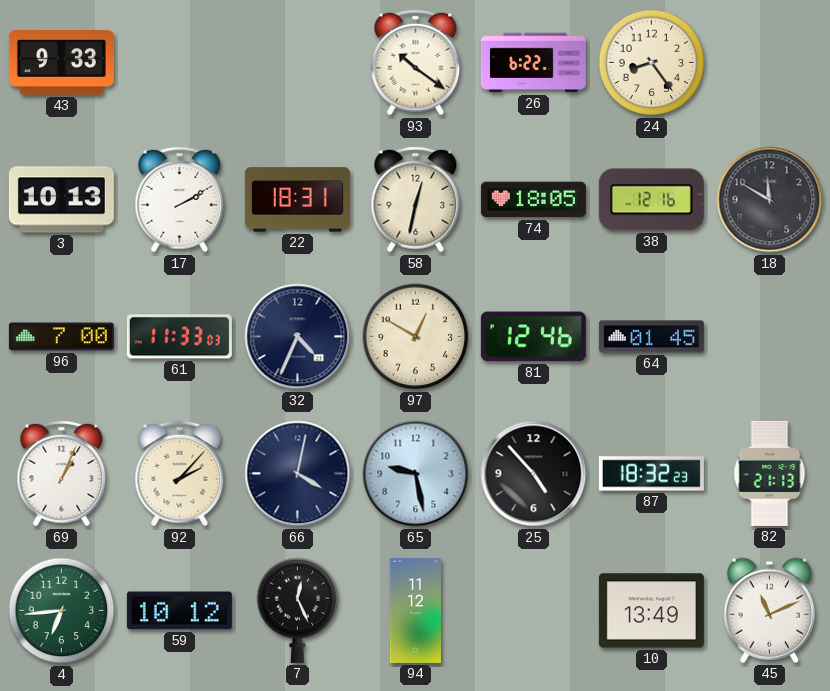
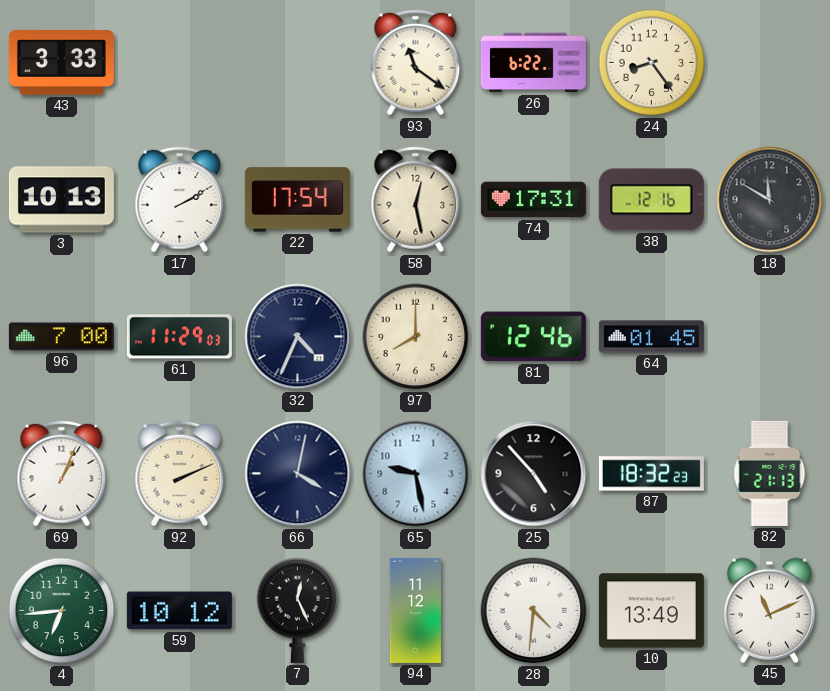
43: 9:33 -> 3:33
93: 10:21 -> 11:21
22: 18:31 -> 17:54
58: 12:32 -> 12:28
74: 18:05 -> 17:31
61: 11:33 -> 11:29
97: 12:50 -> 8:00
92: 2:07 -> 2:11
28: none -> 4:31
